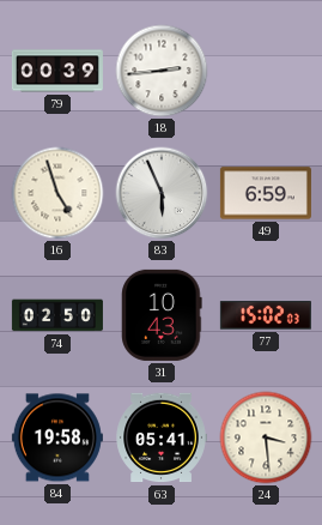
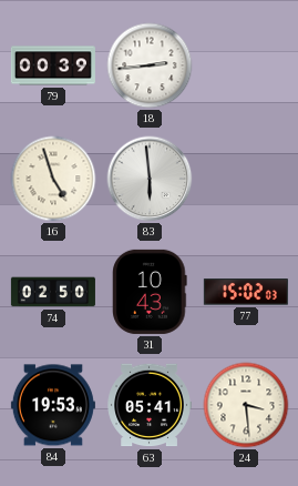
83: 5:56 -> 5:59
49: 6:59 -> none
84: 19:58 -> 19:53
